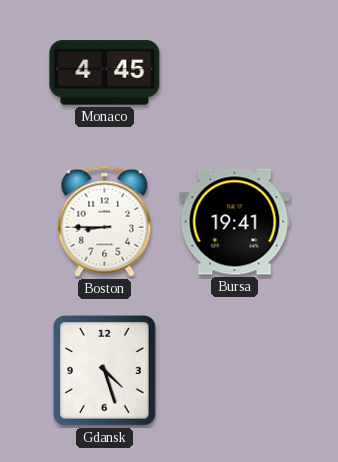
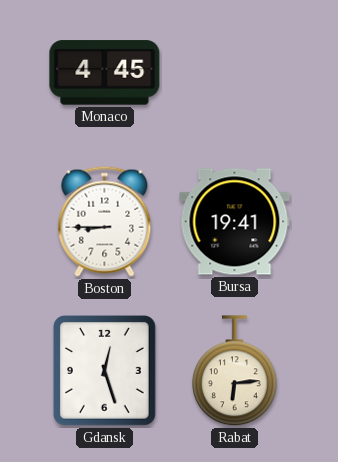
Gdansk: 4:27 -> 12:27
Rabat: none -> 6:14
